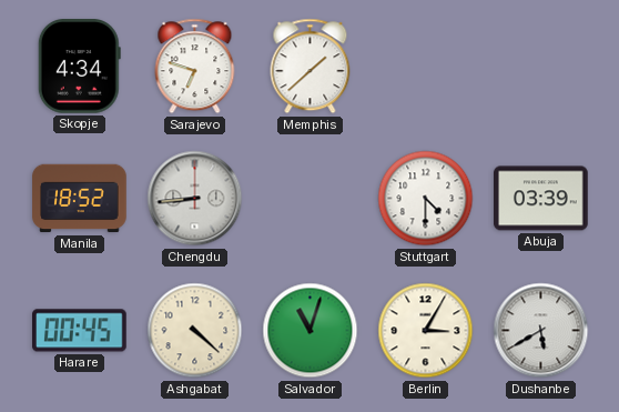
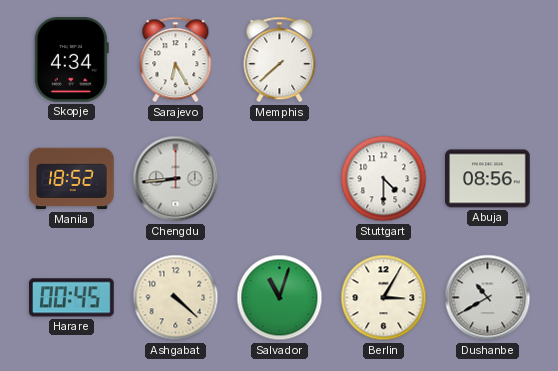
Sarajevo: 6:48 -> 6:25
Memphis: 1:38 -> 7:38
Abuja: 03:39 -> 08:56
Dushanbe: 5:40 -> 10:40
